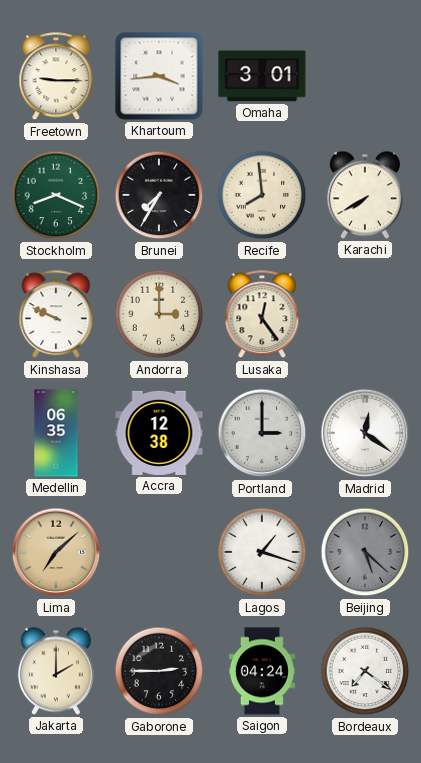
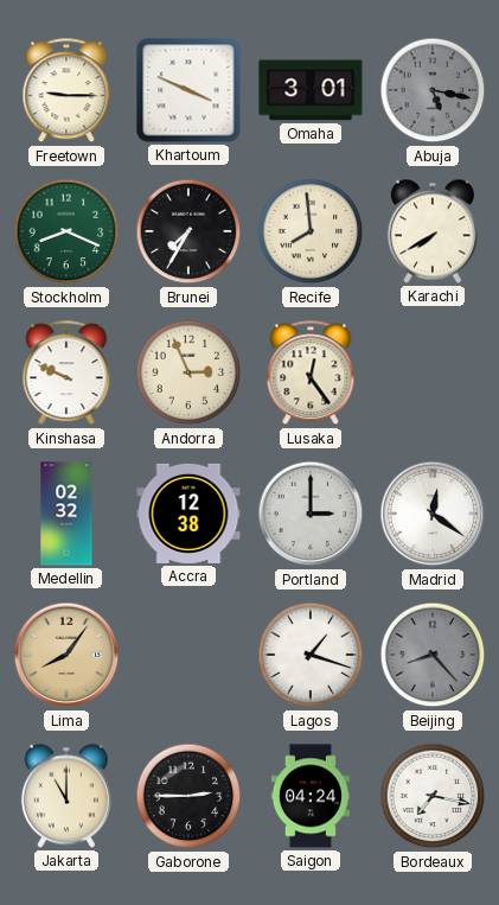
Khartoum: 3:44 -> 3:49
Abuja: none -> 5:17
Andorra: 3:00 -> 2:56
Medellin: 06:35 -> 02:32
Lima: 7:08 -> 8:06
Beijing: 5:22 -> 8:23
Jakarta: 2:00 -> 11:00
Bordeaux: 7:21 -> 7:17
